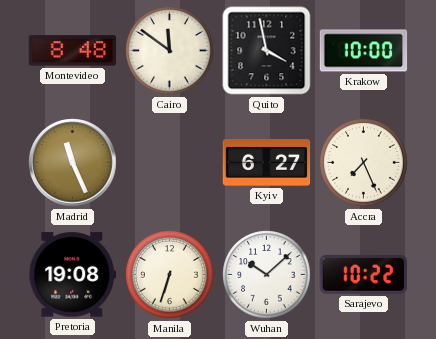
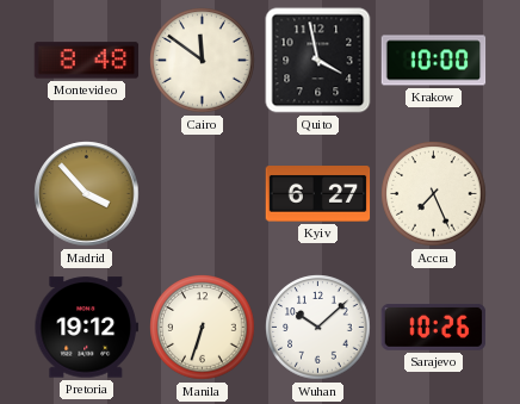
Madrid: 11:26 -> 3:53
Pretoria: 19:08 -> 19:12
Sarajevo: 10:22 -> 10:26
